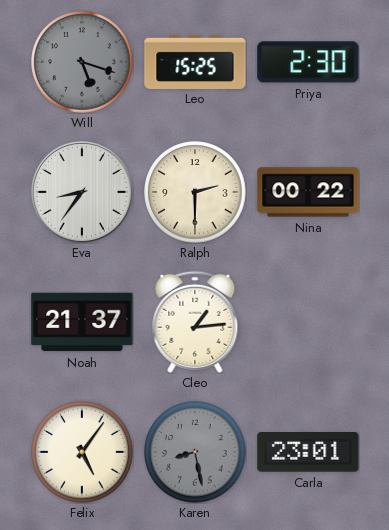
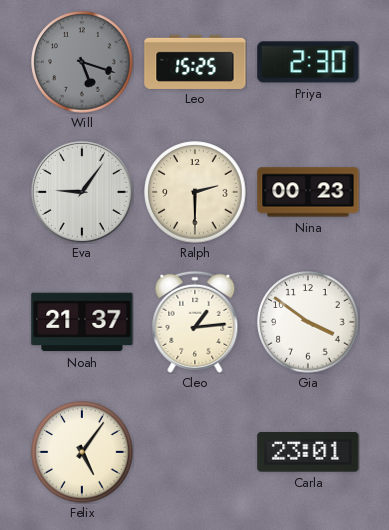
Eva: 8:36 -> 9:06
Nina: 00:22 -> 00:23
Gia: none -> 3:51
Karen: 8:28 -> none
